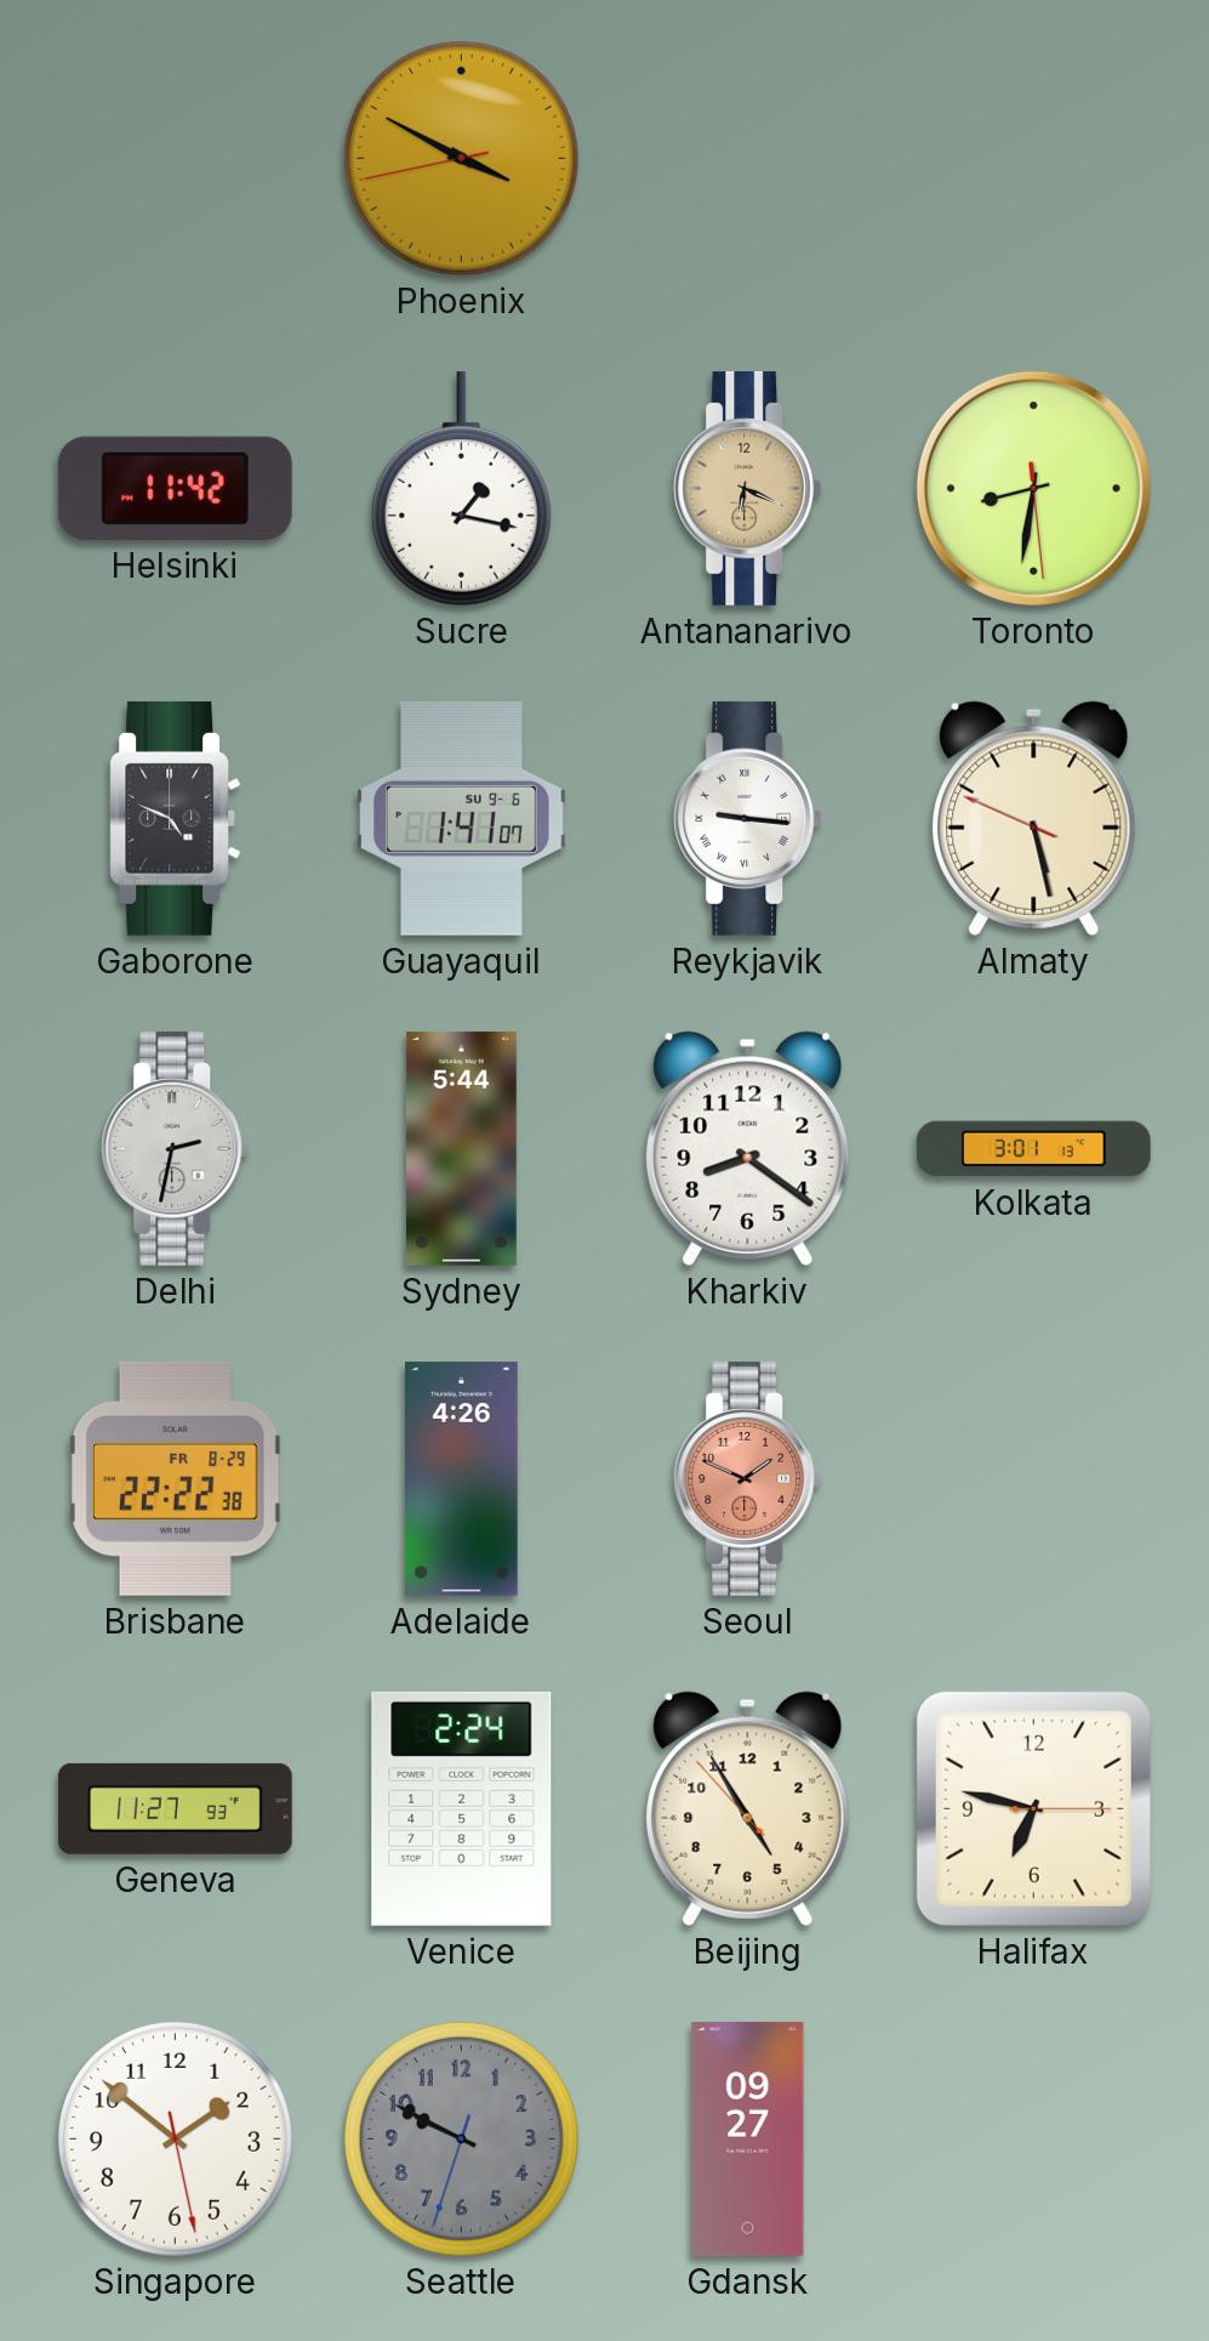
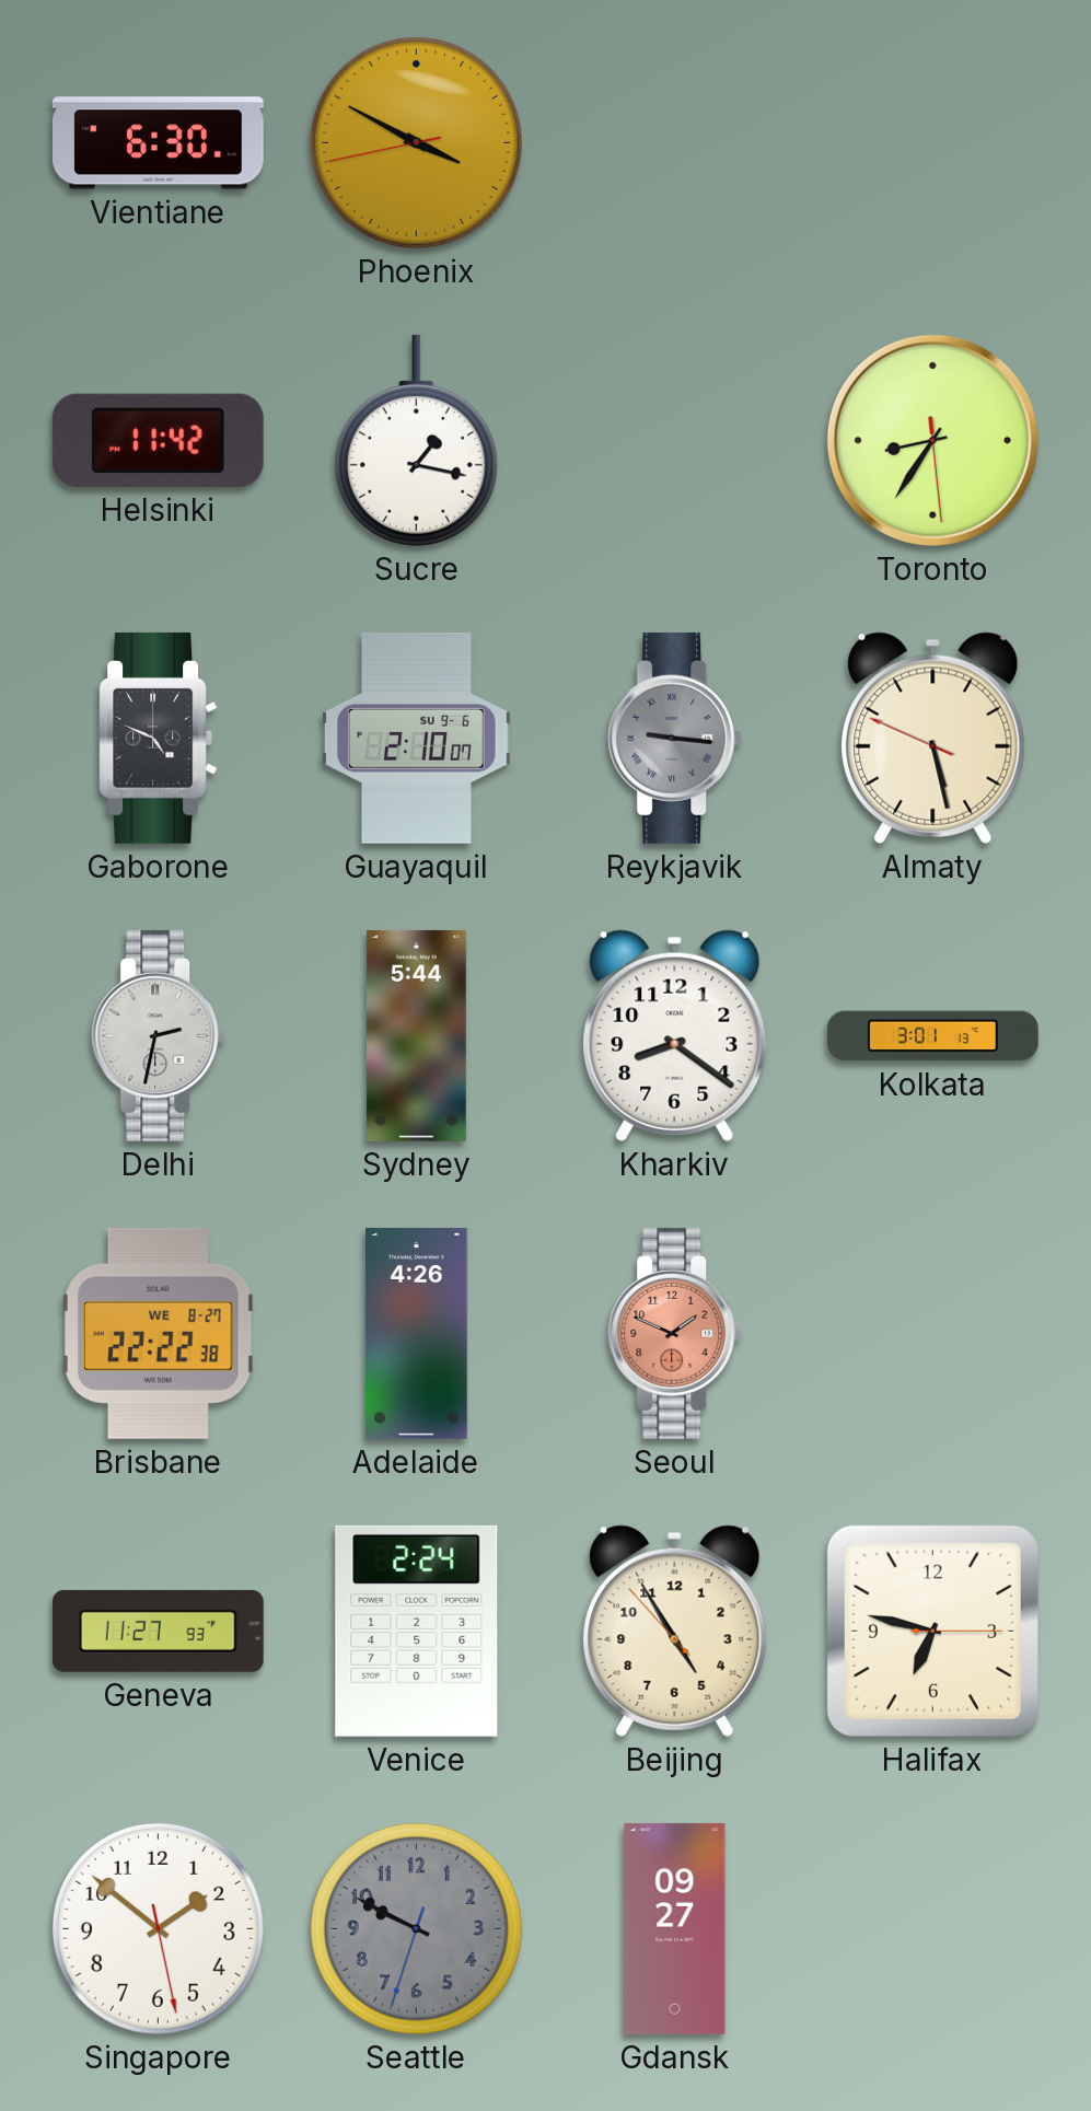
Vientiane: none -> 6:30
Antananarivo: 6:19 -> none
Toronto: 8:31 -> 8:35
Guayaquil: 1:41 -> 2:10
Reykjavik dial: white -> grey
Brisbane date: FR 8-29 -> WE 8-27
